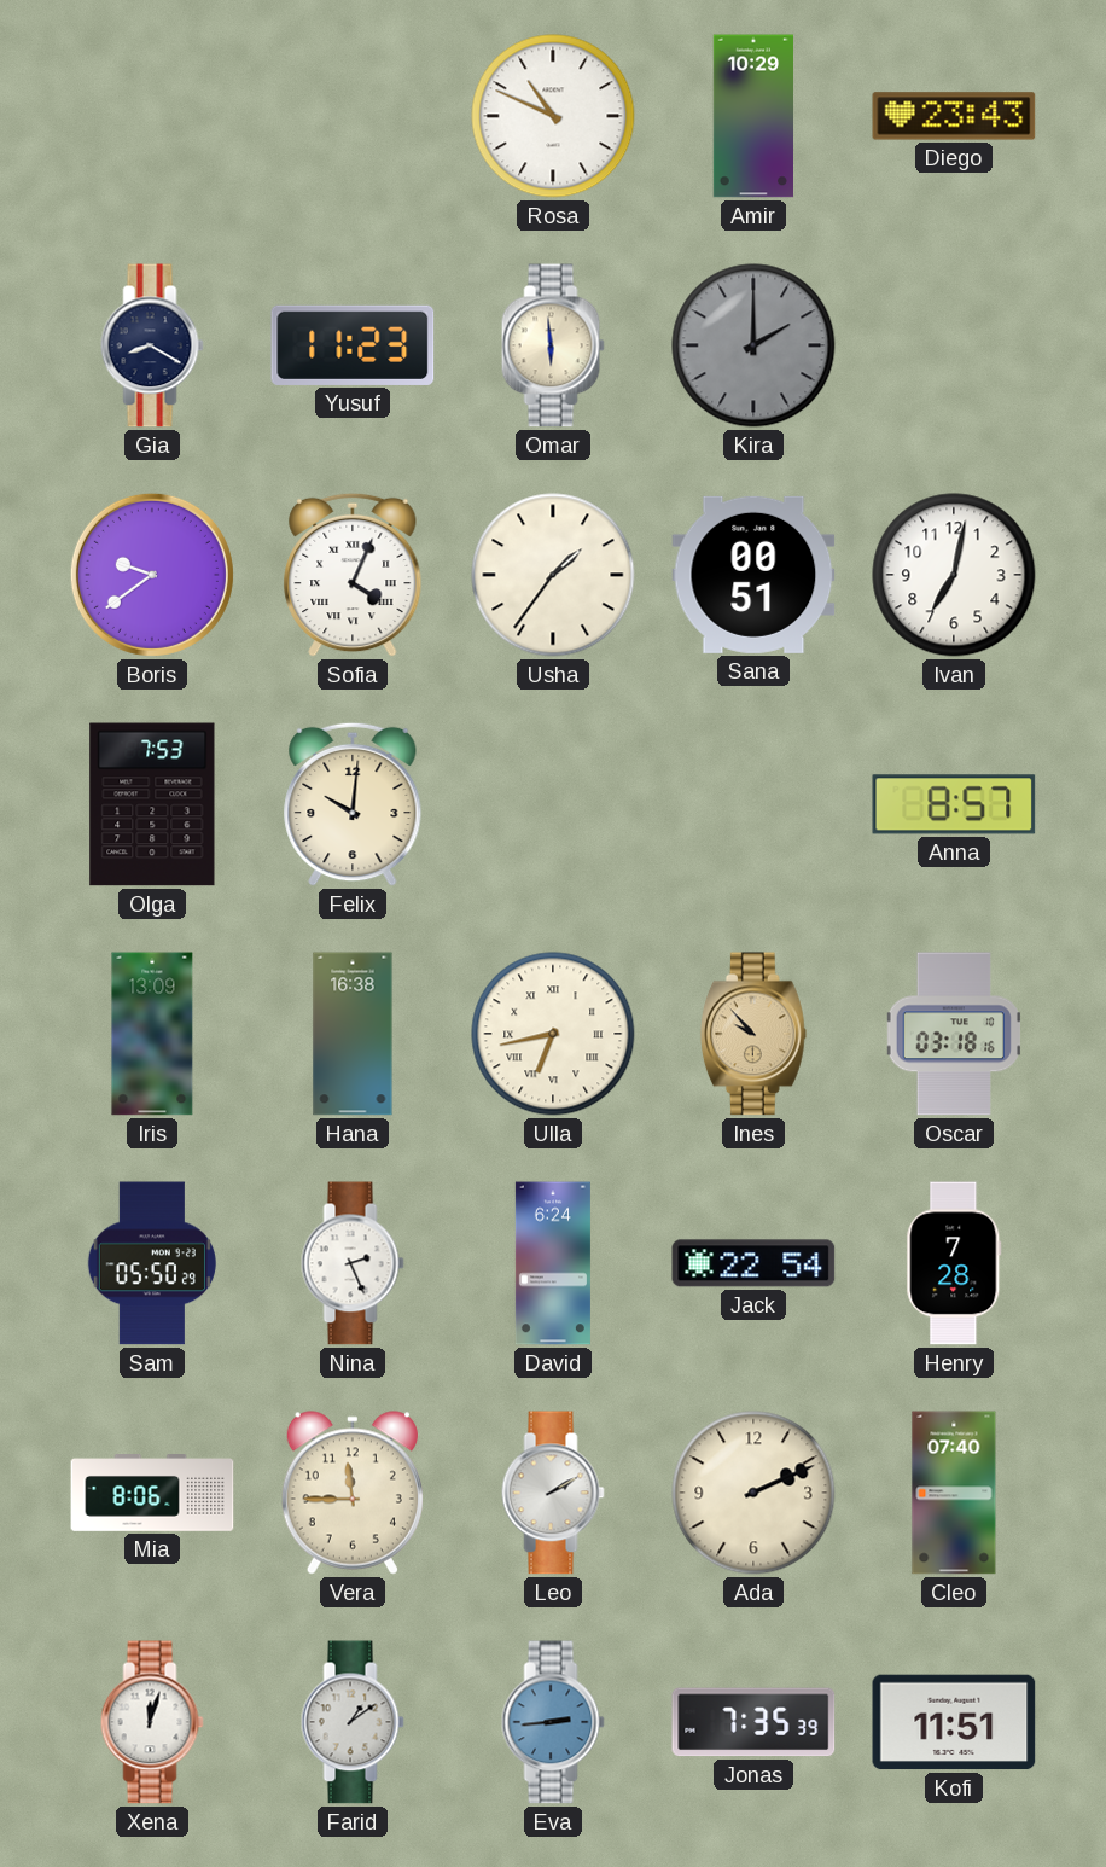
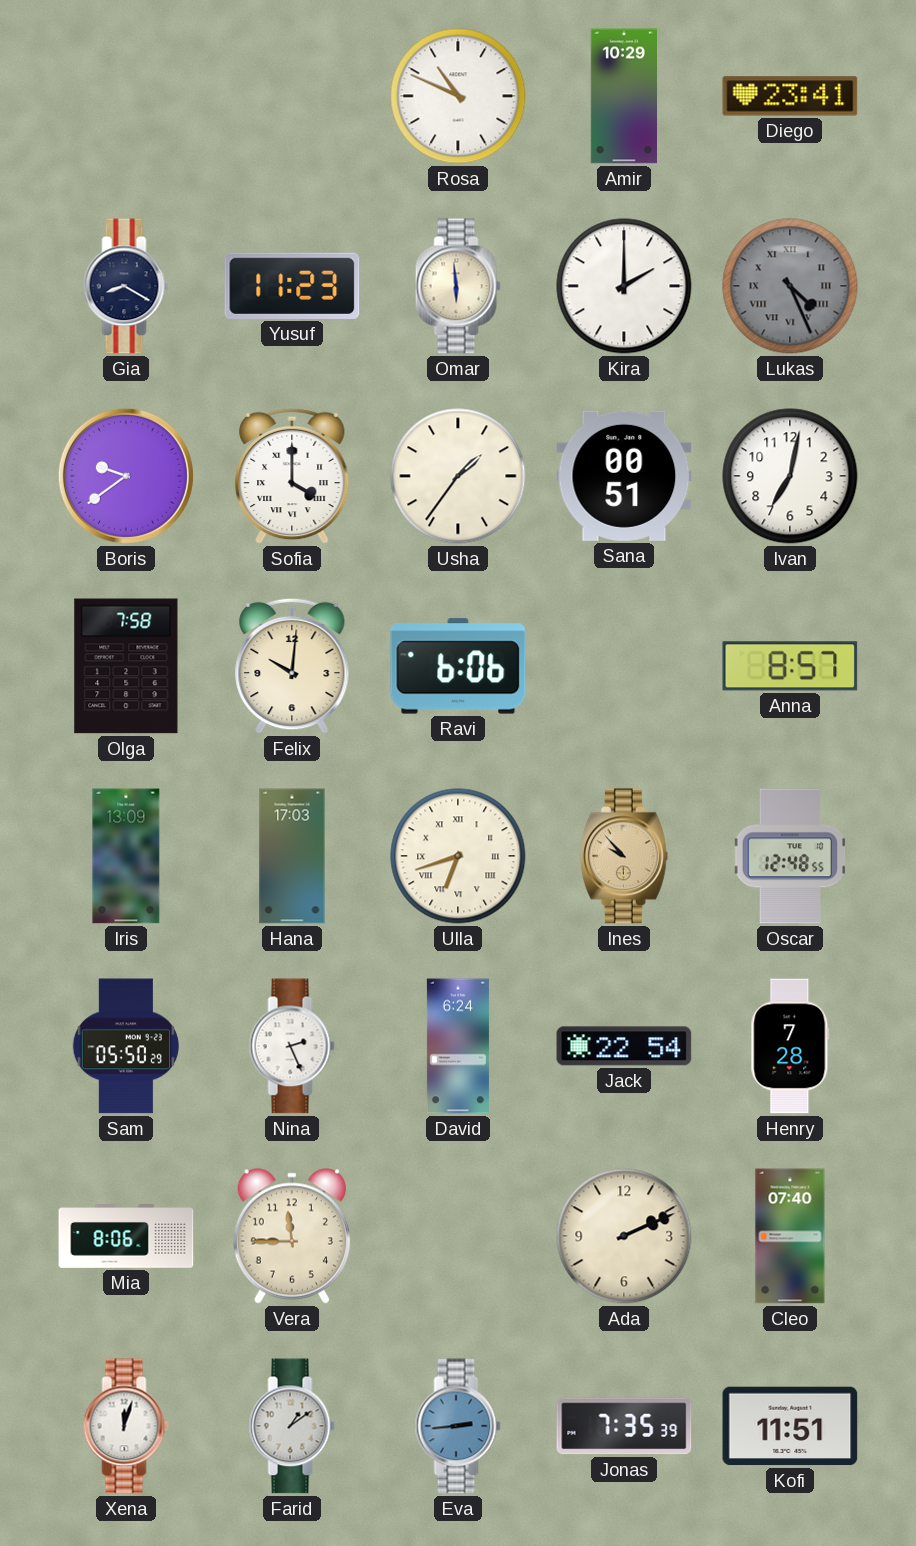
Diego: 23:43 -> 23:41
Kira dial: grey -> white
Lukas: none -> 4:26
Sofia: 4:04 -> 4:00
Olga: 7:53 -> 7:58
Ravi: none -> 6:06
Hana: 16:38 -> 17:03
Ulla: 6:43 -> 6:42
Oscar: 03:18 -> 12:48
Leo: 2:10 -> none
